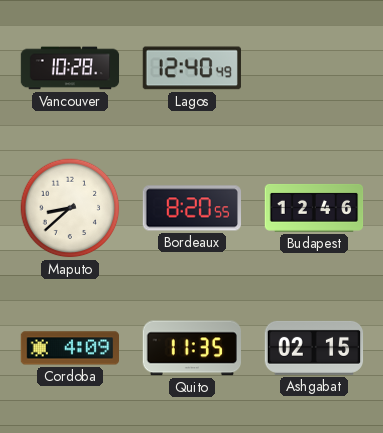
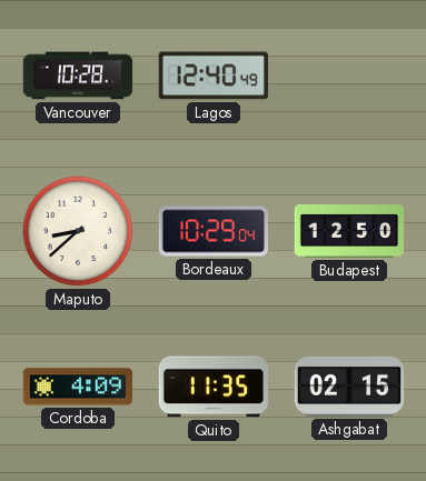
Bordeaux: 8:20 -> 10:29
Budapest: 12:46 -> 12:50
